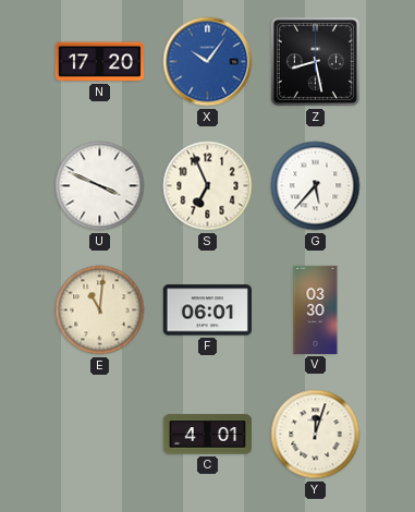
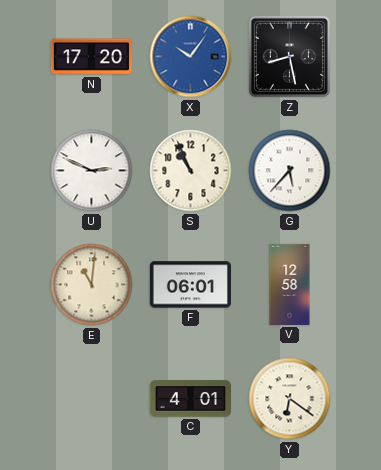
U: 3:49 -> 2:49
S: 6:56 -> 10:56
V: 03:30 -> 12:58
Y: 12:03 -> 6:21
